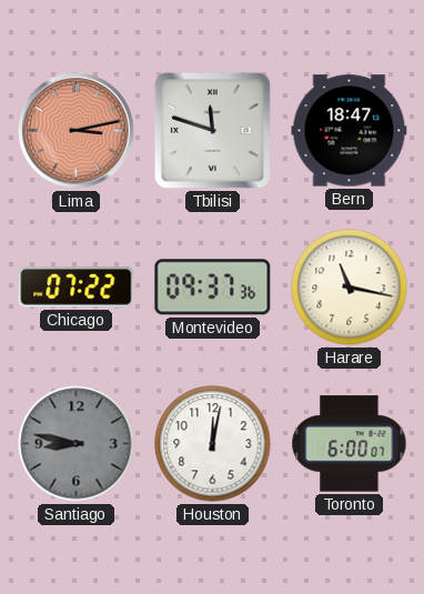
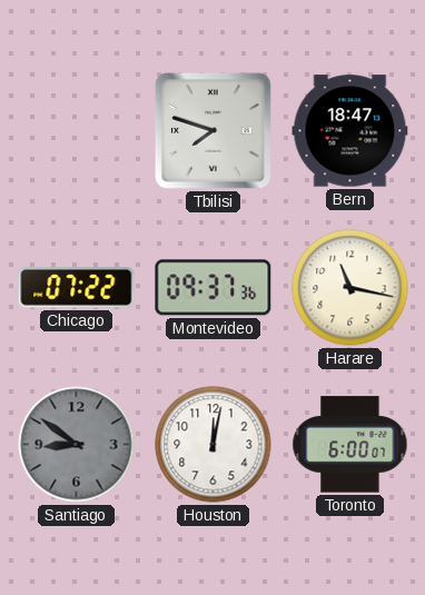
Lima: 3:13 -> none
Tbilisi: 11:48 -> 7:48
Santiago: 8:47 -> 8:51
